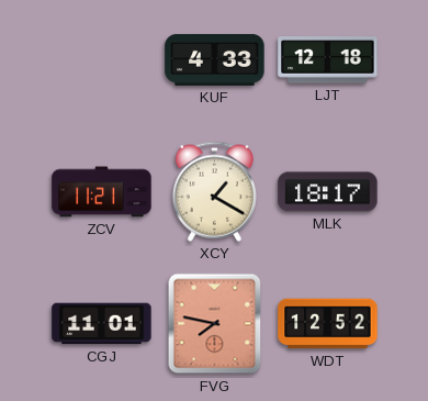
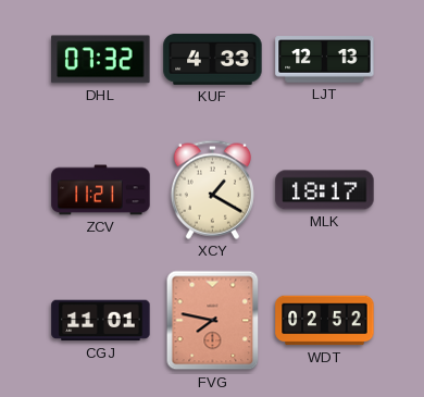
DHL: none -> 07:32
LJT: 12:18 -> 12:13
WDT: 12:52 -> 02:52
